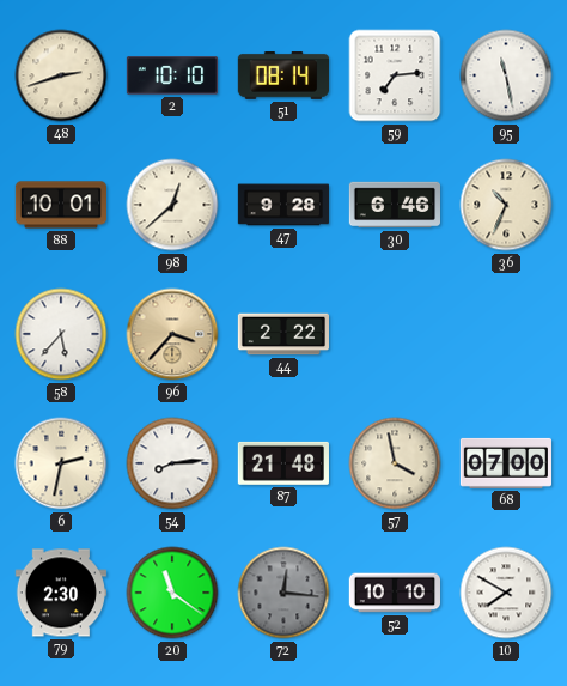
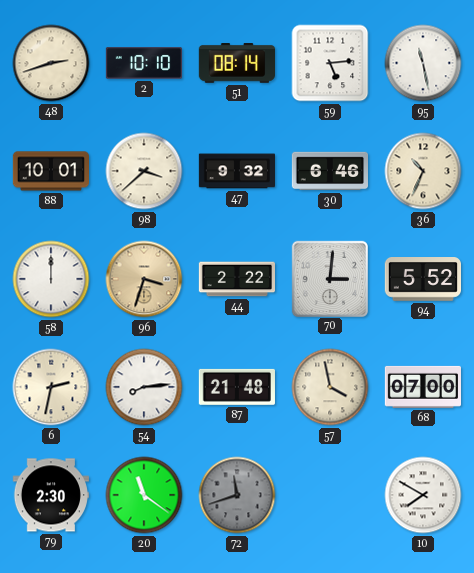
59: 7:14 -> 5:14
98: 12:38 -> 3:38
47: 9:28 -> 9:32
58: 5:37 -> 12:00
96: 3:37 -> 3:33
70: none -> 3:01
94: none -> 5:52
72: 12:16 -> 11:42
52: 10:10 -> none
